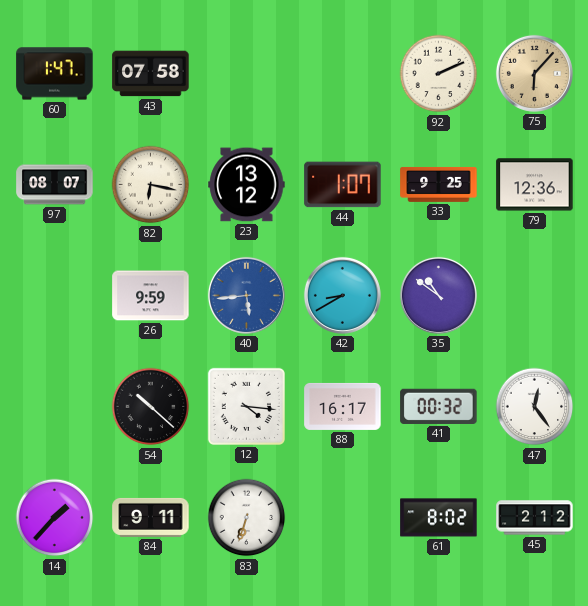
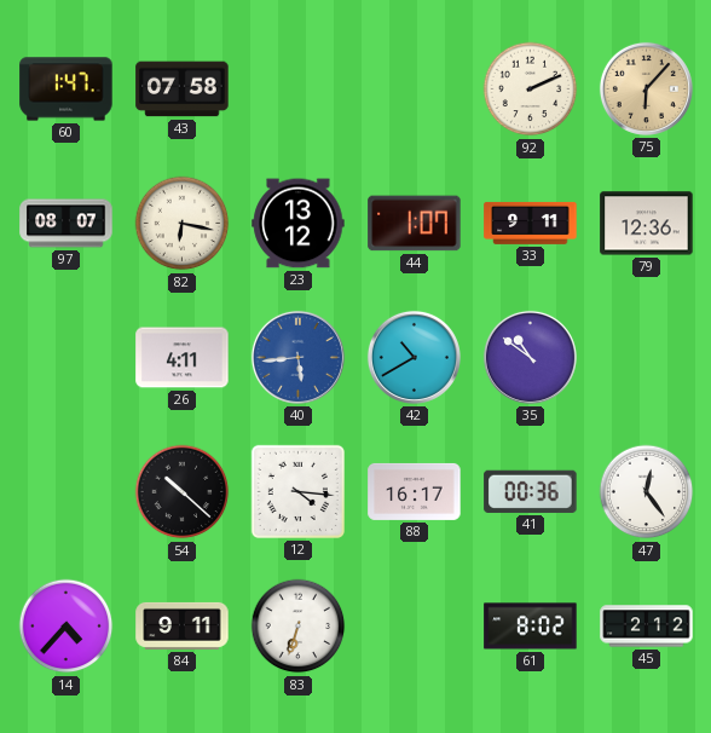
33: 9:25 -> 9:11
26: 9:59 -> 4:11
42: 8:40 -> 10:40
41: 00:32 -> 00:36
14: 1:37 -> 4:37
